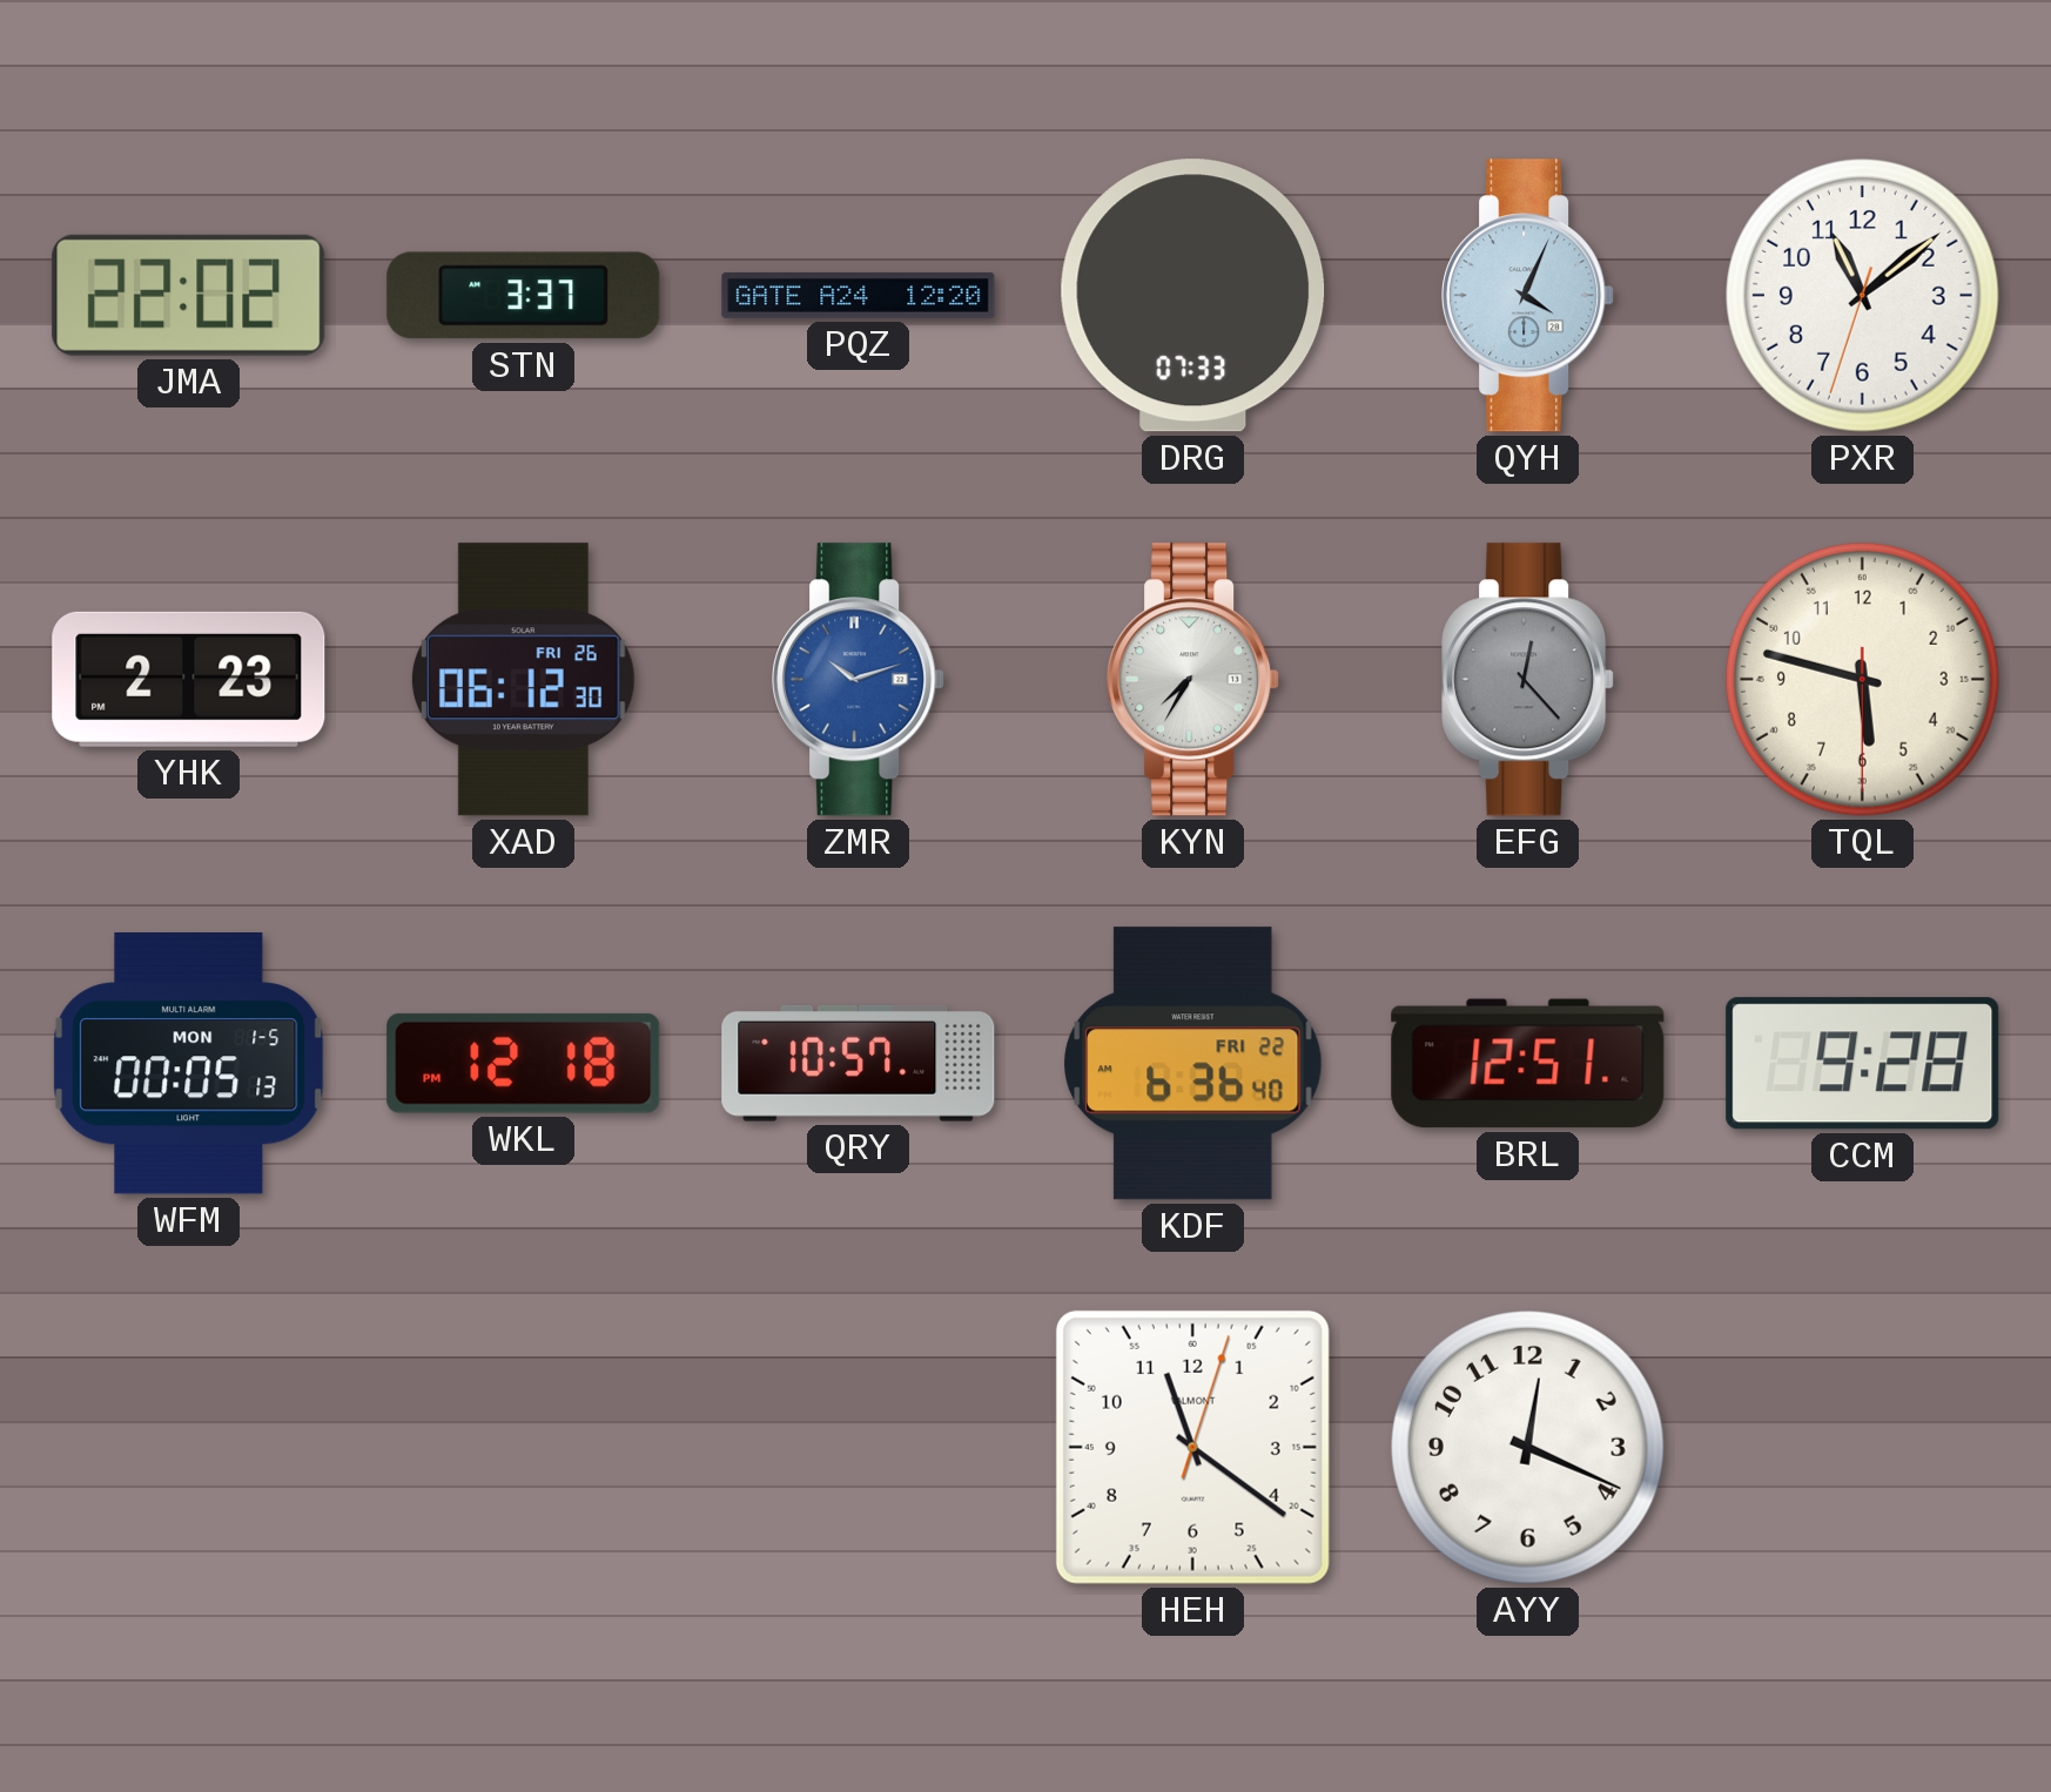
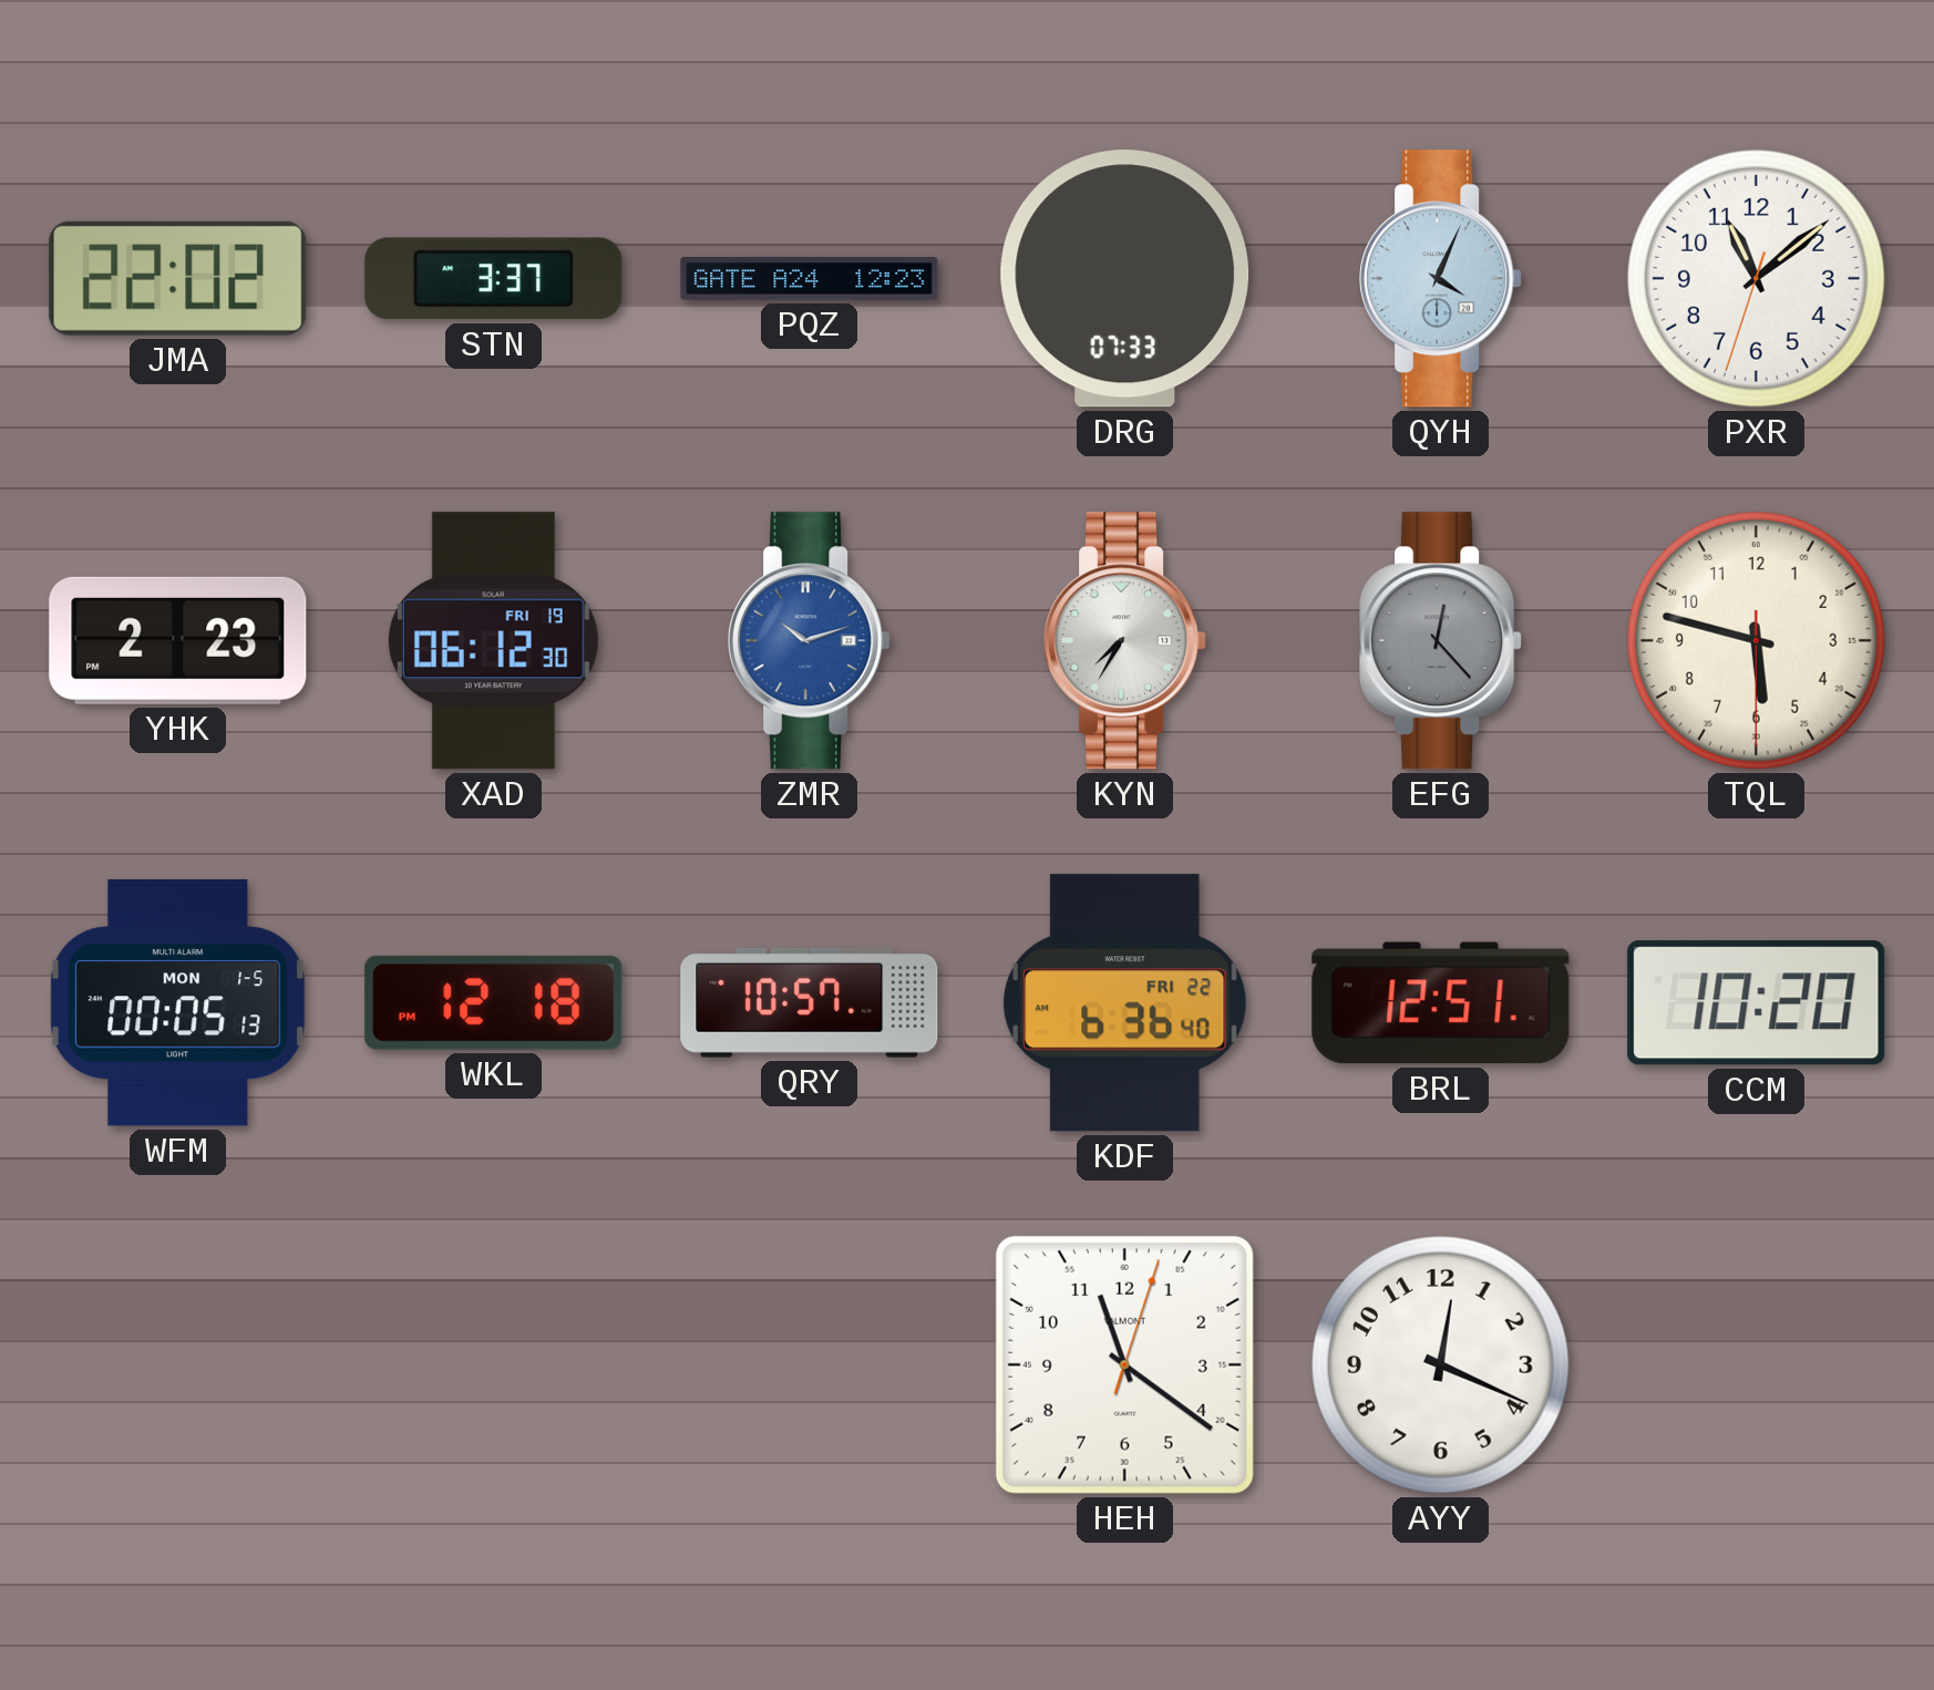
PQZ: 12:20 -> 12:23
XAD date: FRI 26 -> FRI 19
CCM: 9:28 -> 10:20
